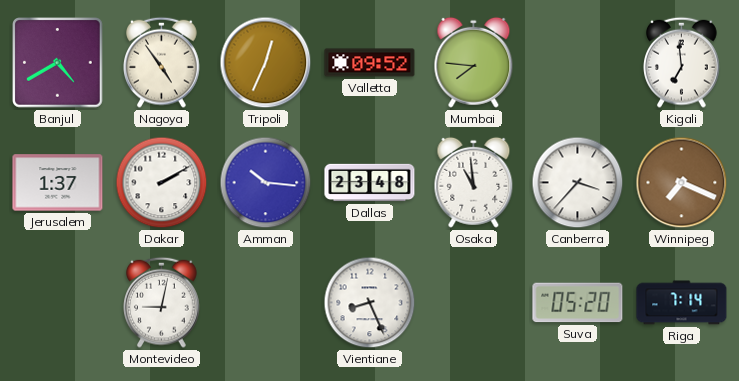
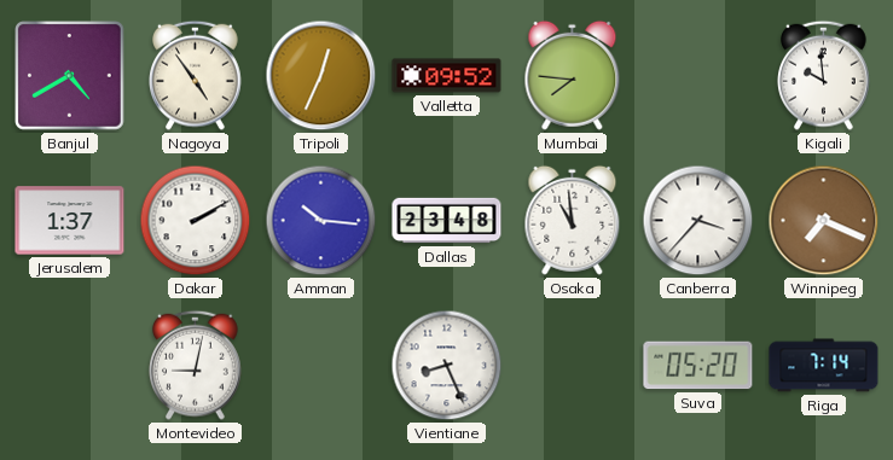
Kigali: 6:59 -> 9:59
